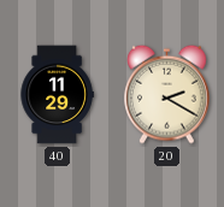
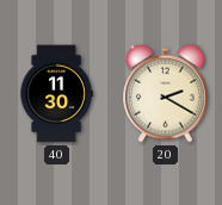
40: 11:29 -> 11:30
